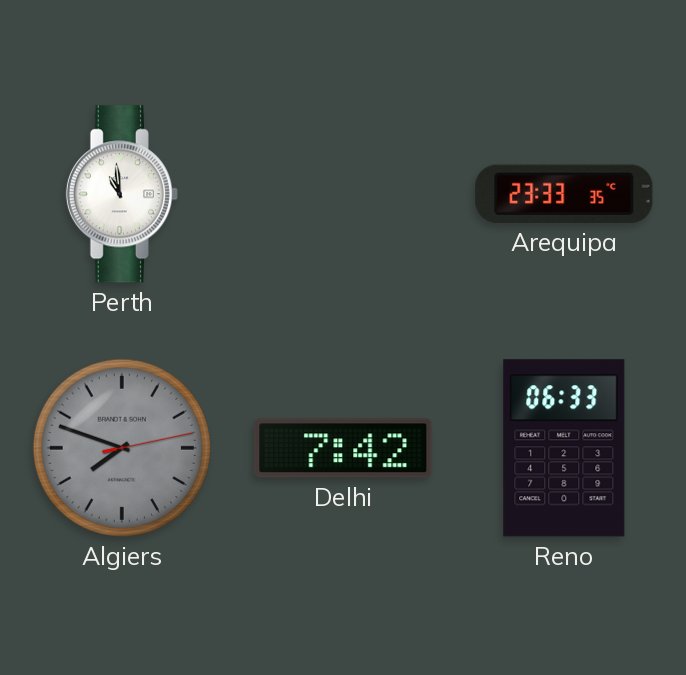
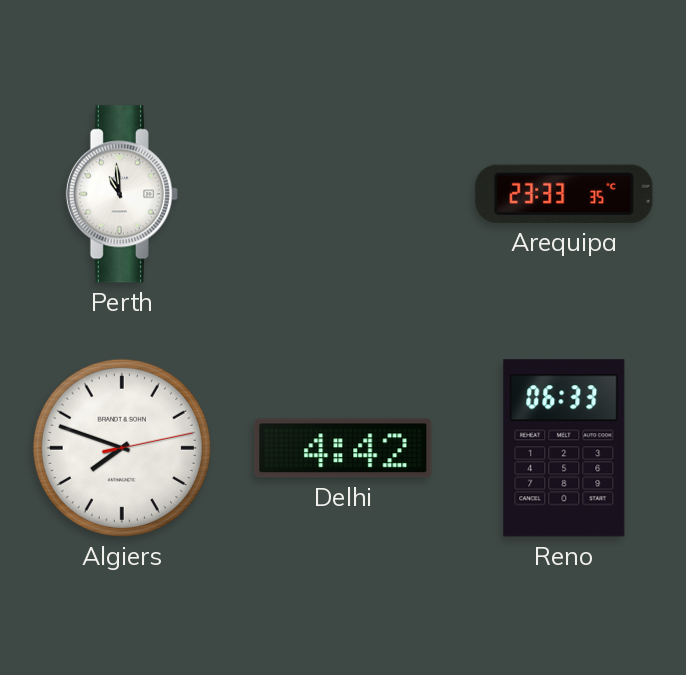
Algiers dial: grey -> white
Delhi: 7:42 -> 4:42
